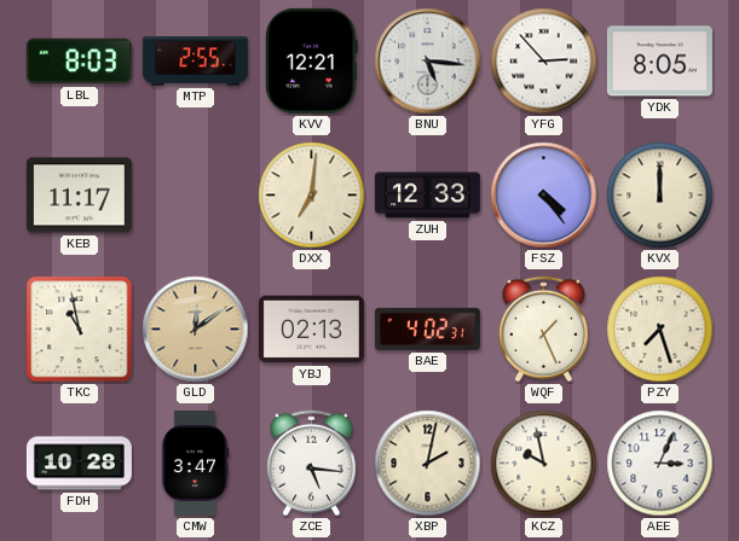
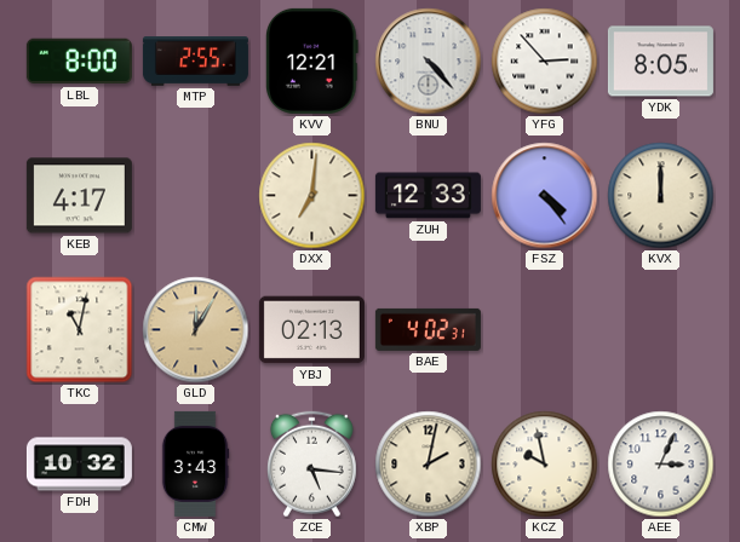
LBL: 8:03 -> 8:00
BNU: 5:16 -> 4:23
KEB: 11:17 -> 4:17
TKC: 10:58 -> 11:02
GLD: 12:09 -> 12:05
WQF: 1:26 -> none
PZY: 7:27 -> none
FDH: 10:28 -> 10:32
CMW: 3:47 -> 3:43
